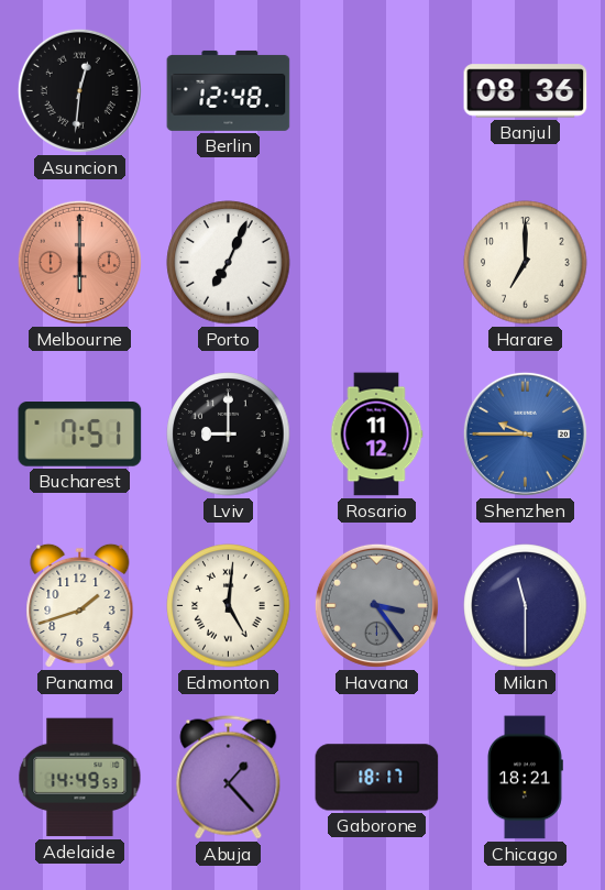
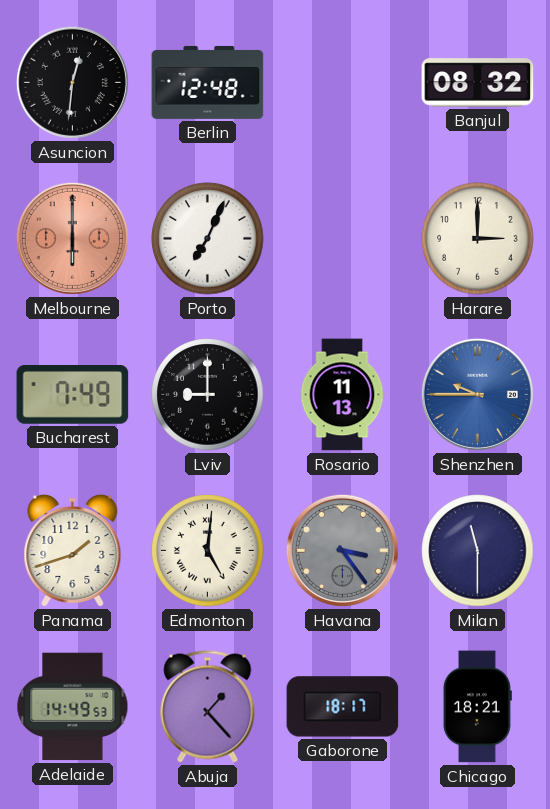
Banjul: 08:36 -> 08:32
Harare: 7:00 -> 3:00
Bucharest: 7:51 -> 7:49
Rosario: 11:12 -> 11:13
